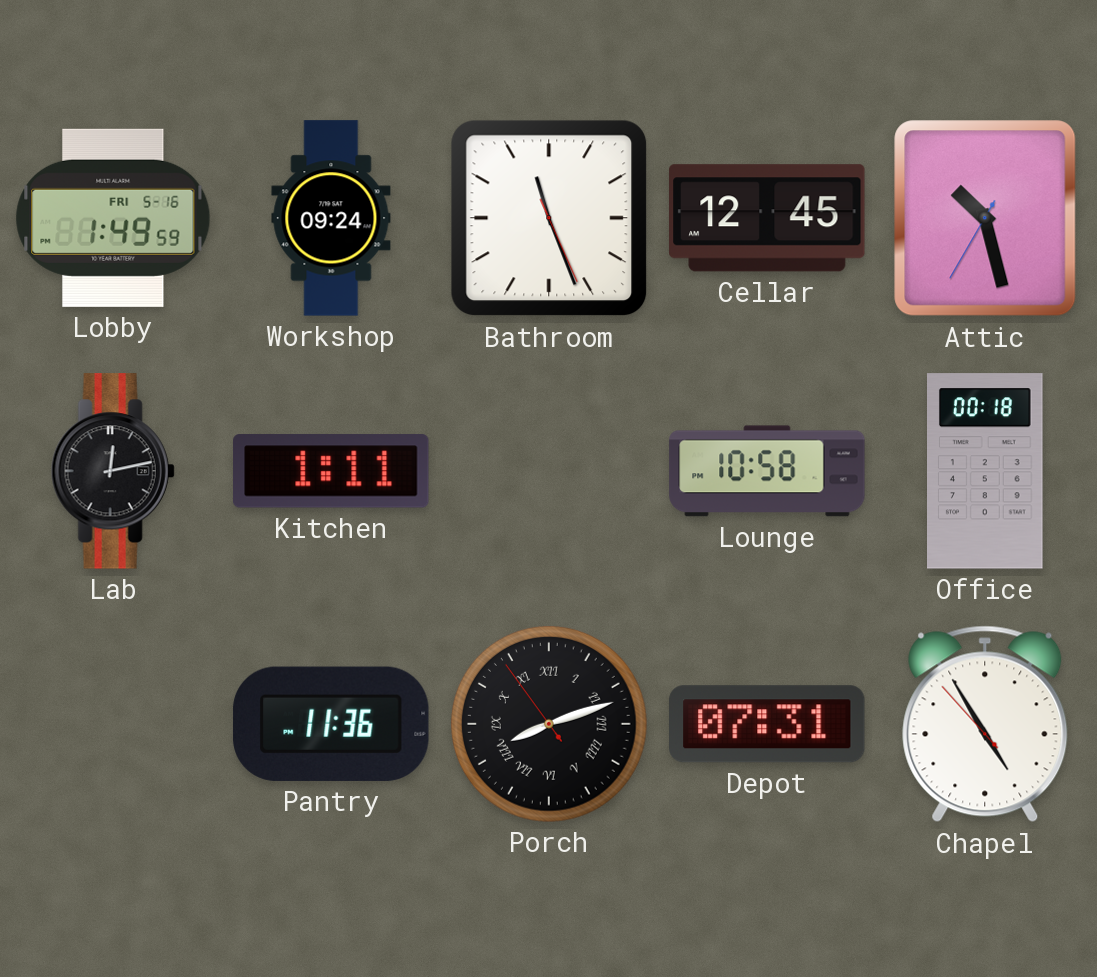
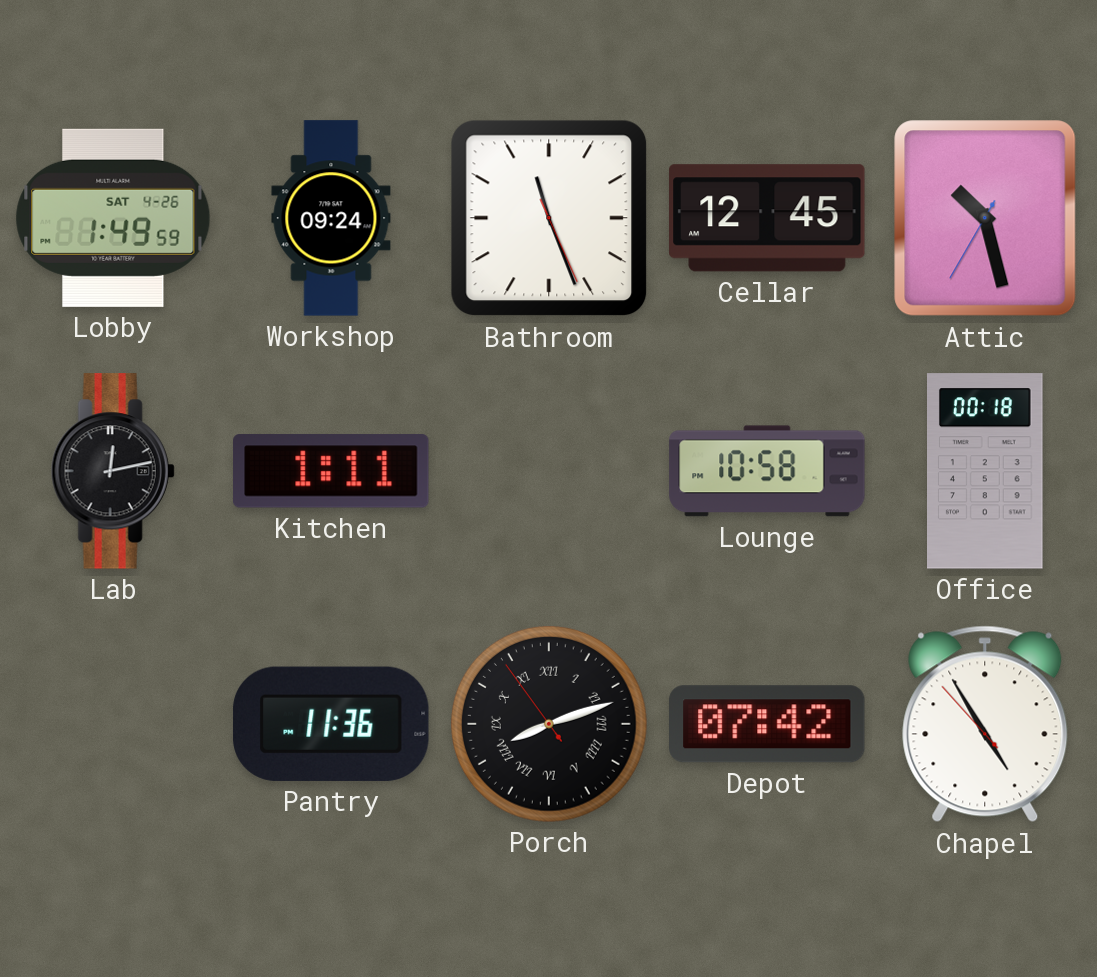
Lobby date: FRI 5-16 -> SAT 4-26
Depot: 07:31 -> 07:42
